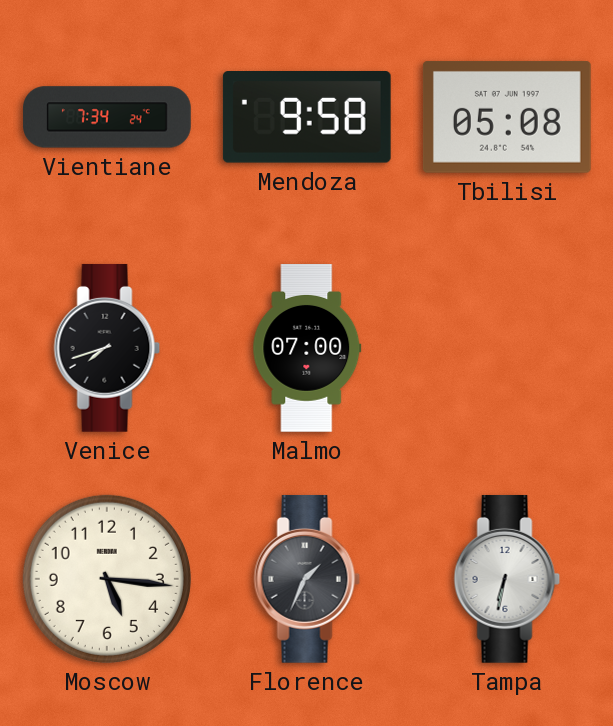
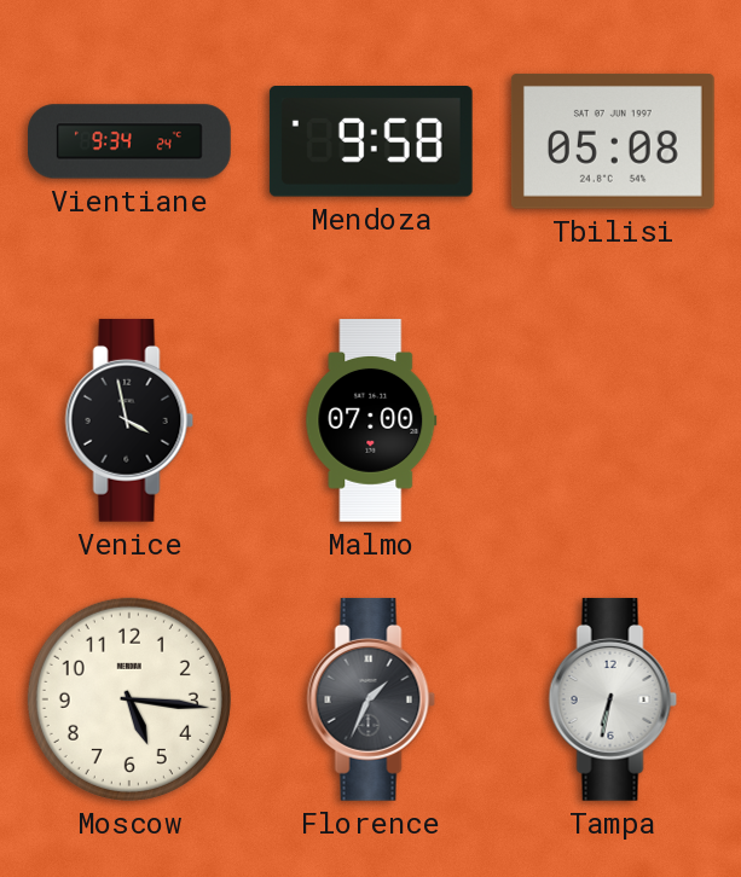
Vientiane: 7:34 -> 9:34
Venice: 7:42 -> 3:58
